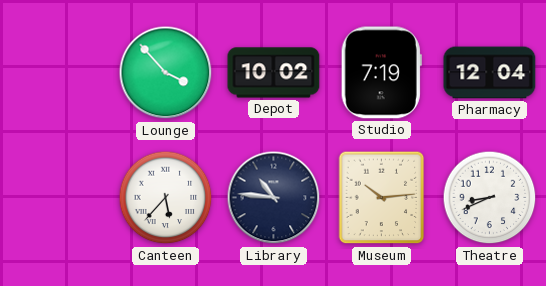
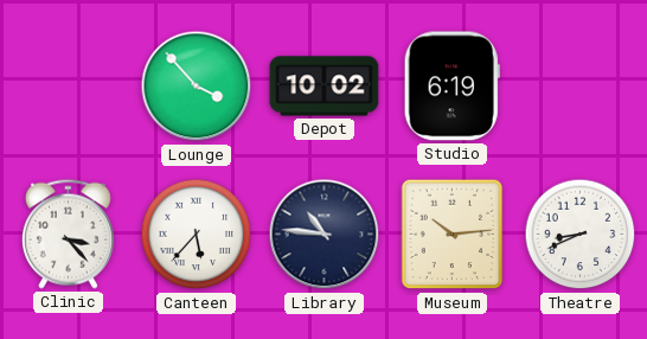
Studio: 7:19 -> 6:19
Pharmacy: 12:04 -> none
Clinic: none -> 3:23
